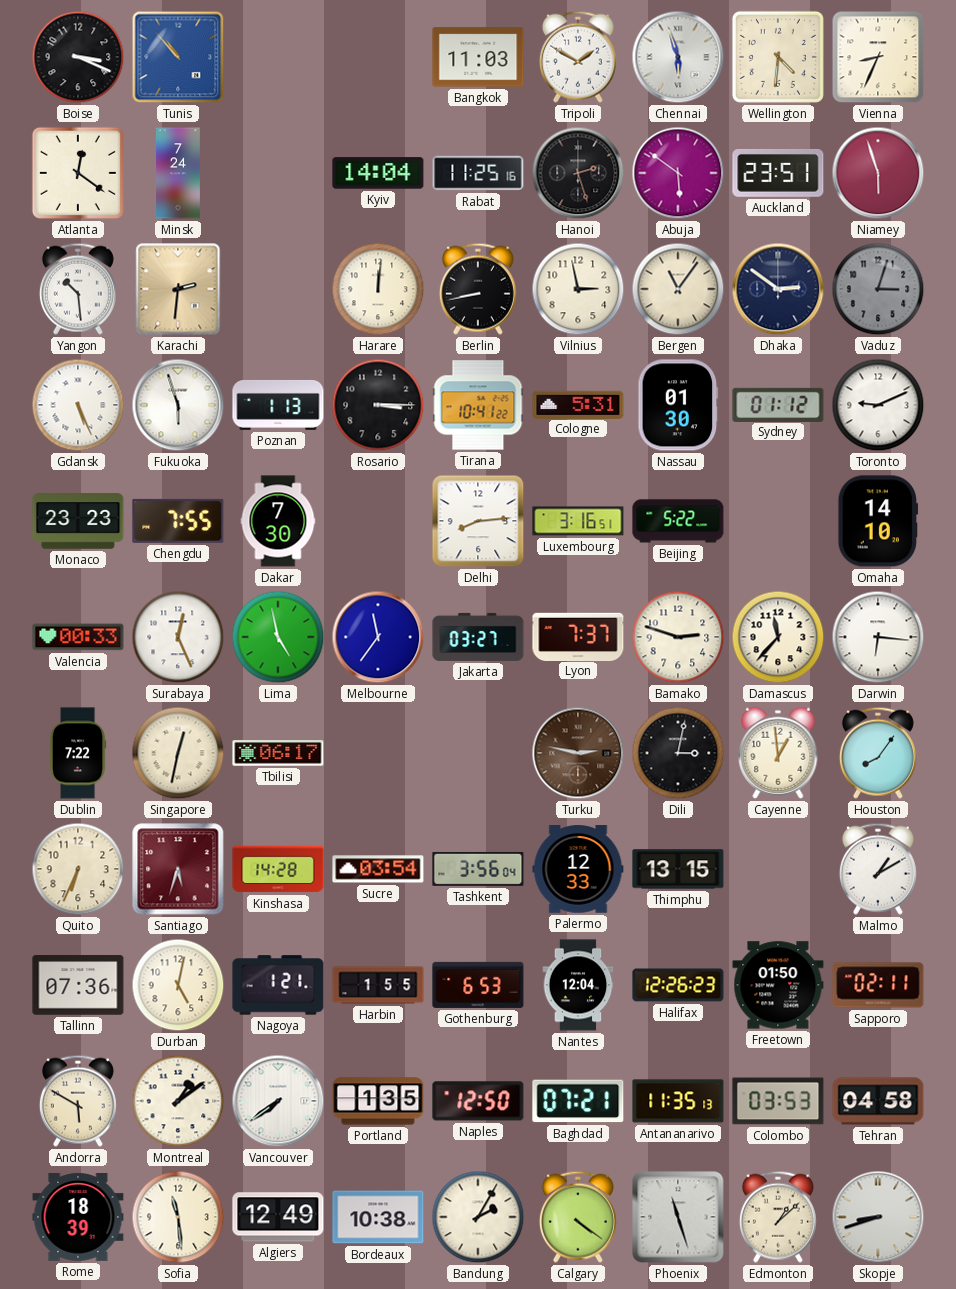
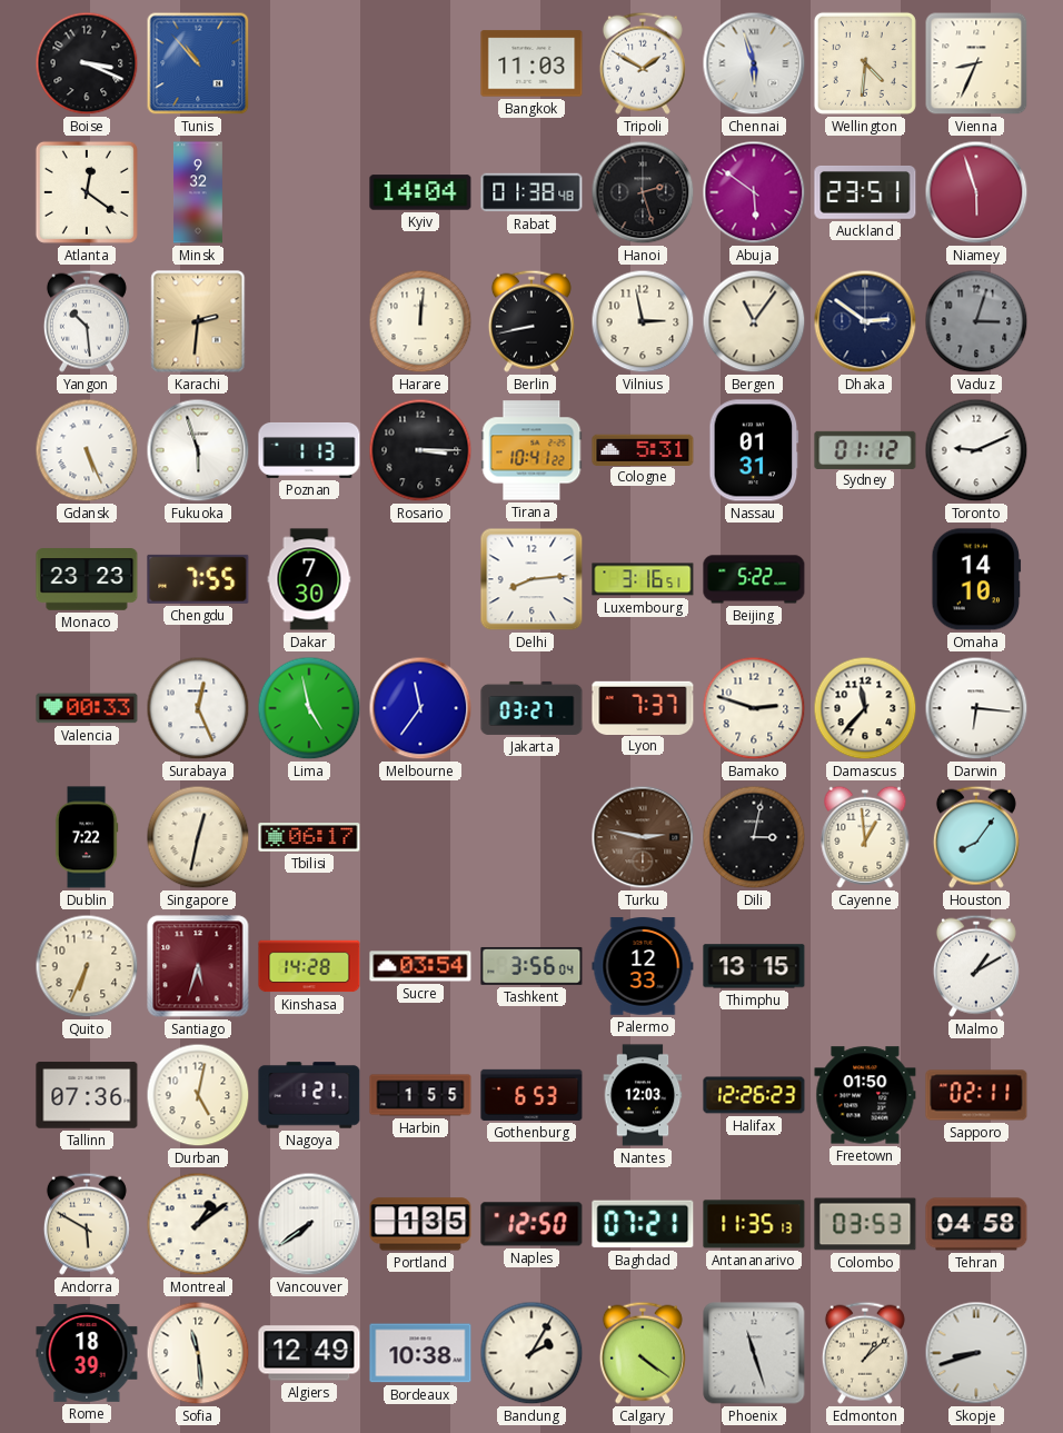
Minsk: 7:24 -> 9:32
Rabat: 11:25 -> 01:38
Nassau: 01:30 -> 01:31
Nantes: 12:04 -> 12:03
